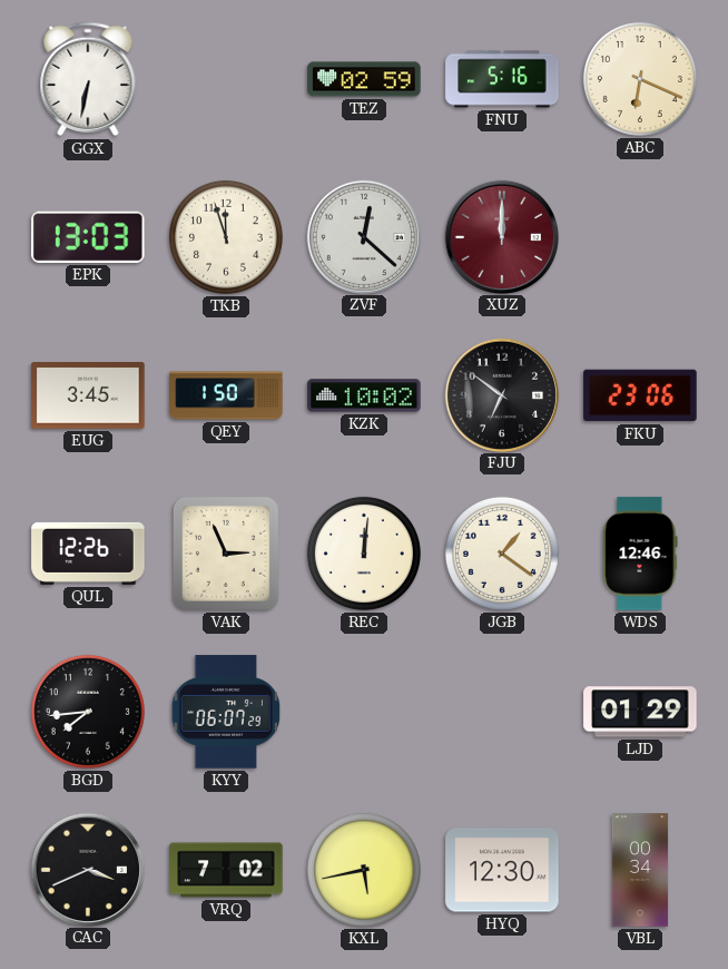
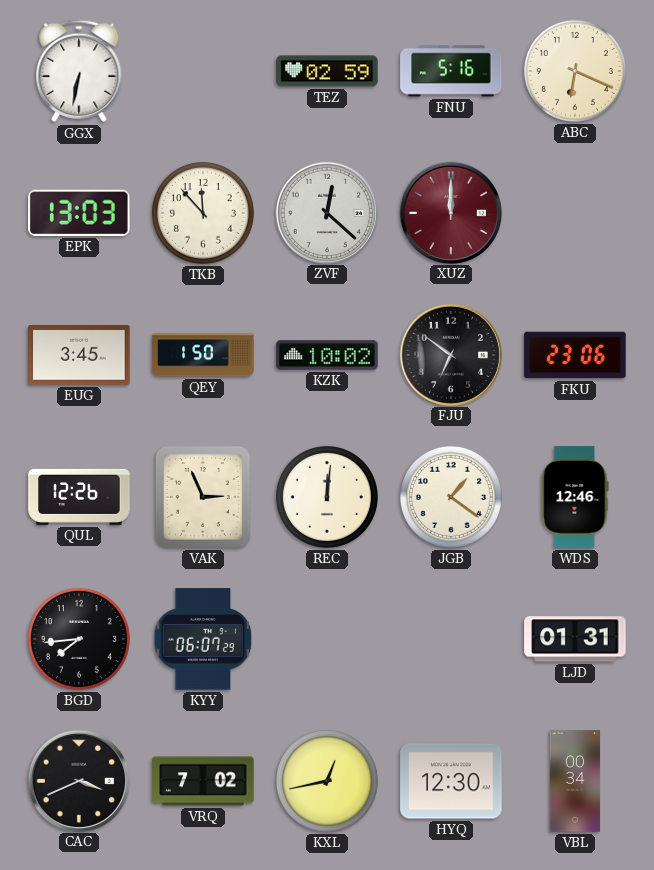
TKB: 11:57 -> 11:53
LJD: 01:29 -> 01:31
KXL: 5:43 -> 12:43
